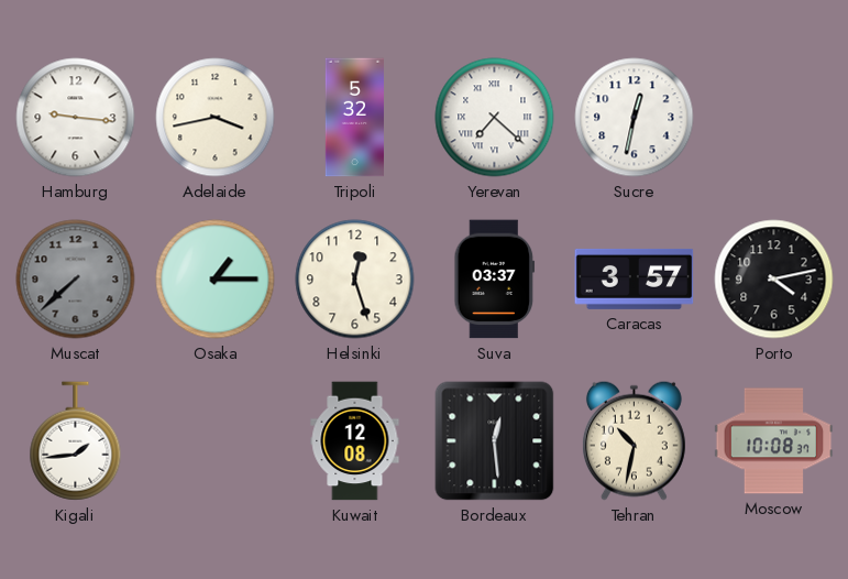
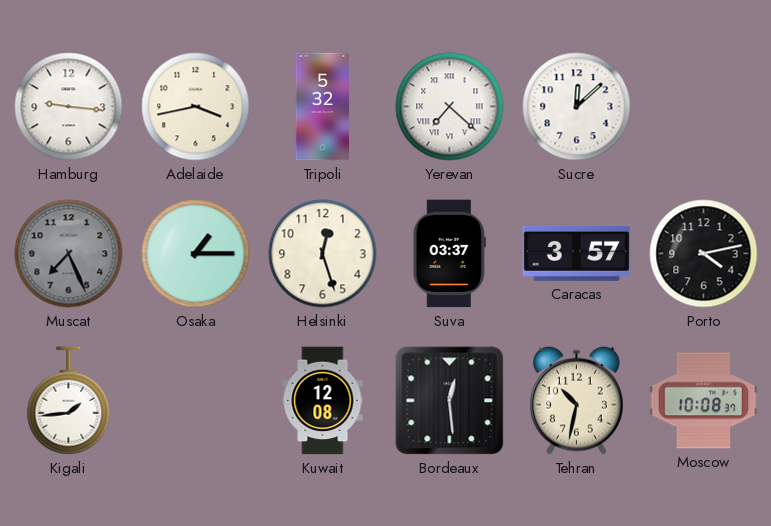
Sucre: 12:32 -> 12:08
Muscat: 7:38 -> 7:26
